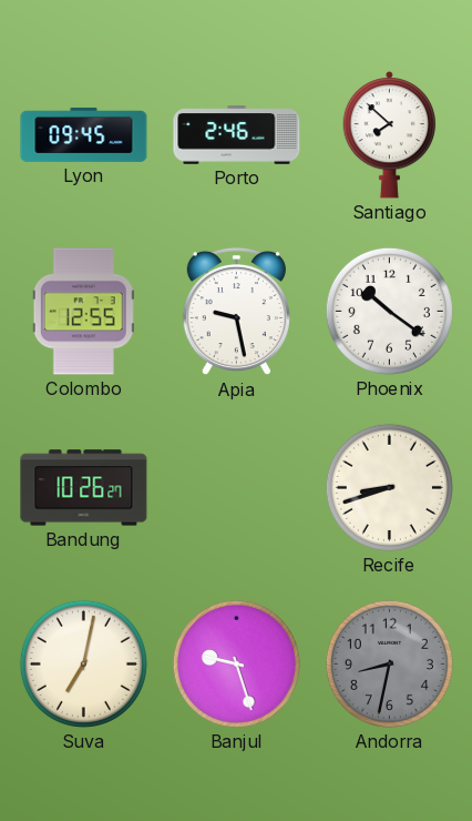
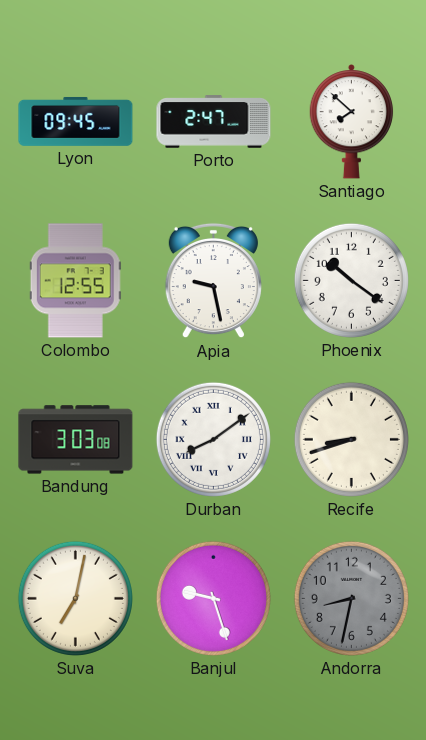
Porto: 2:46 -> 2:47
Bandung: 10:26 -> 3:03
Durban: none -> 8:09
